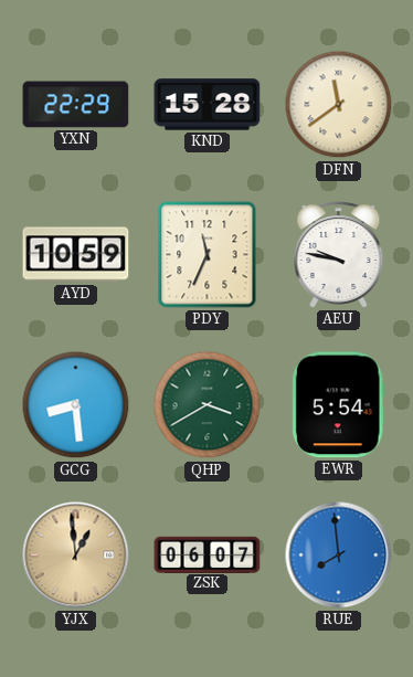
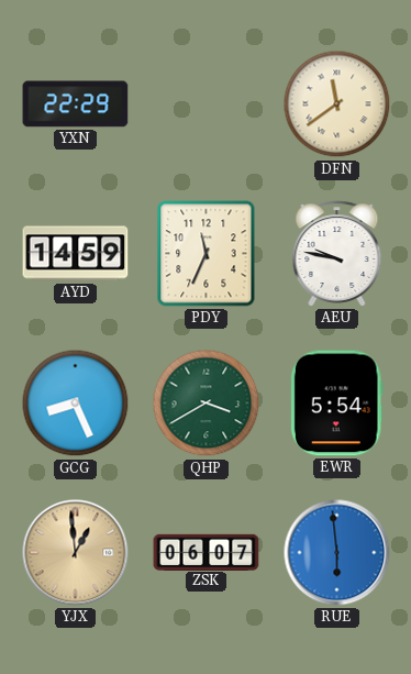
KND: 15:28 -> none
AYD: 10:59 -> 14:59
GCG: 8:29 -> 8:26
RUE: 7:59 -> 5:59
